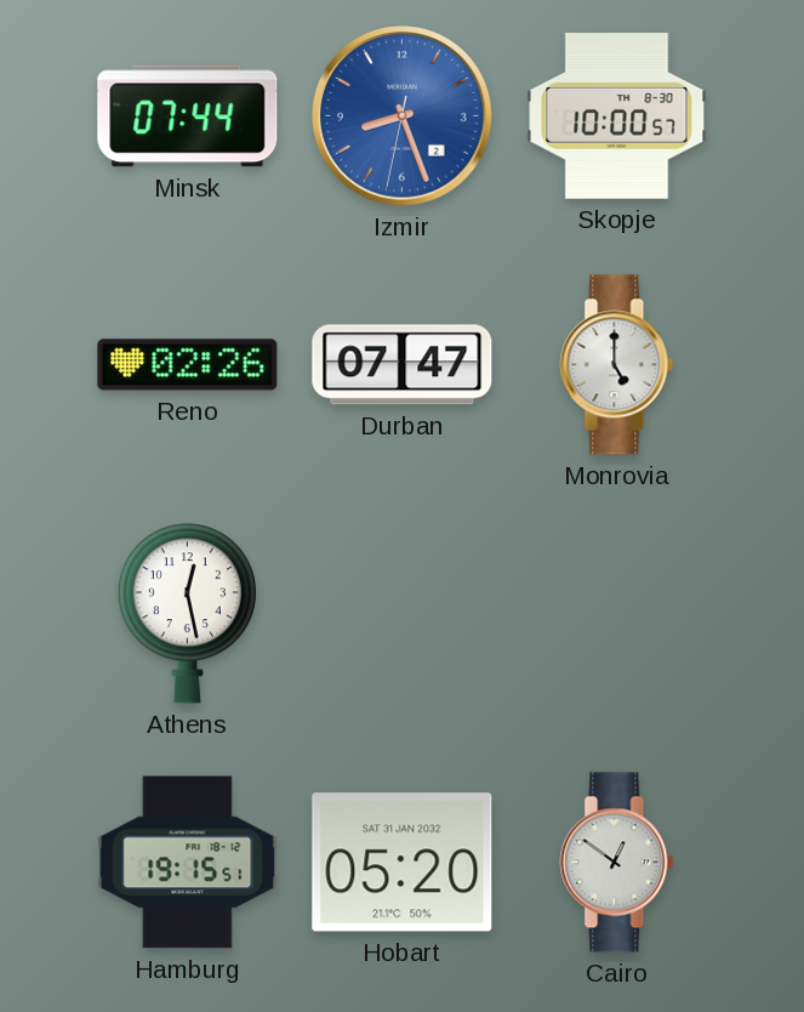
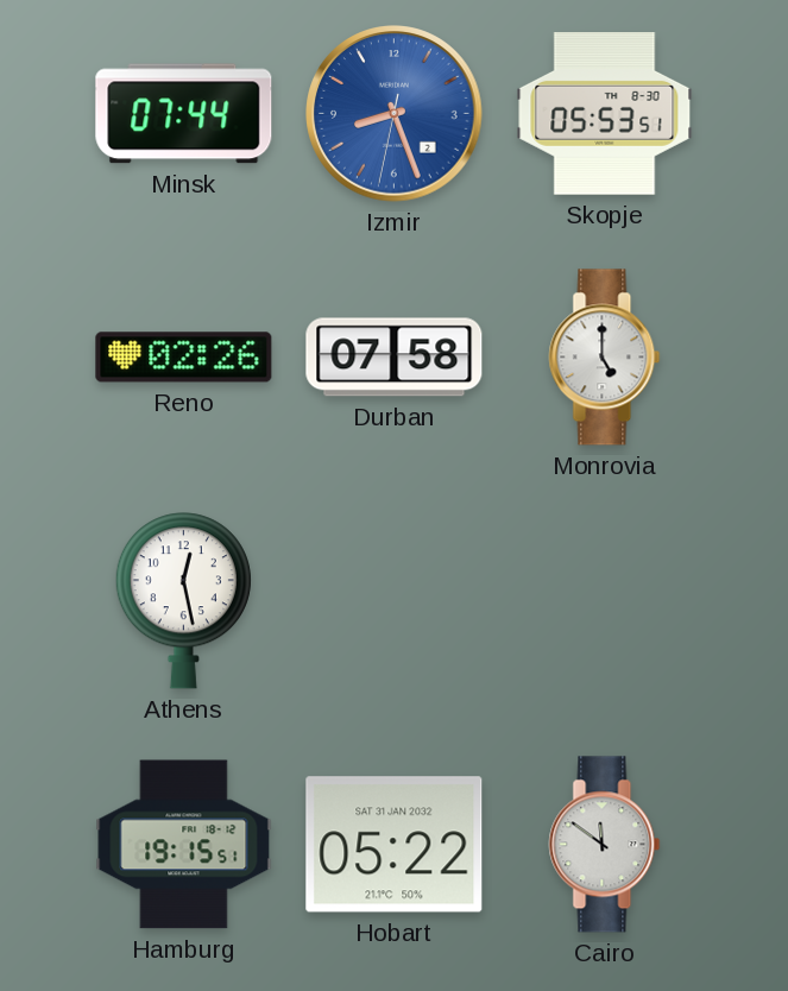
Skopje: 10:00 -> 05:53
Durban: 07:47 -> 07:58
Hobart: 05:20 -> 05:22
Cairo: 12:51 -> 11:51
